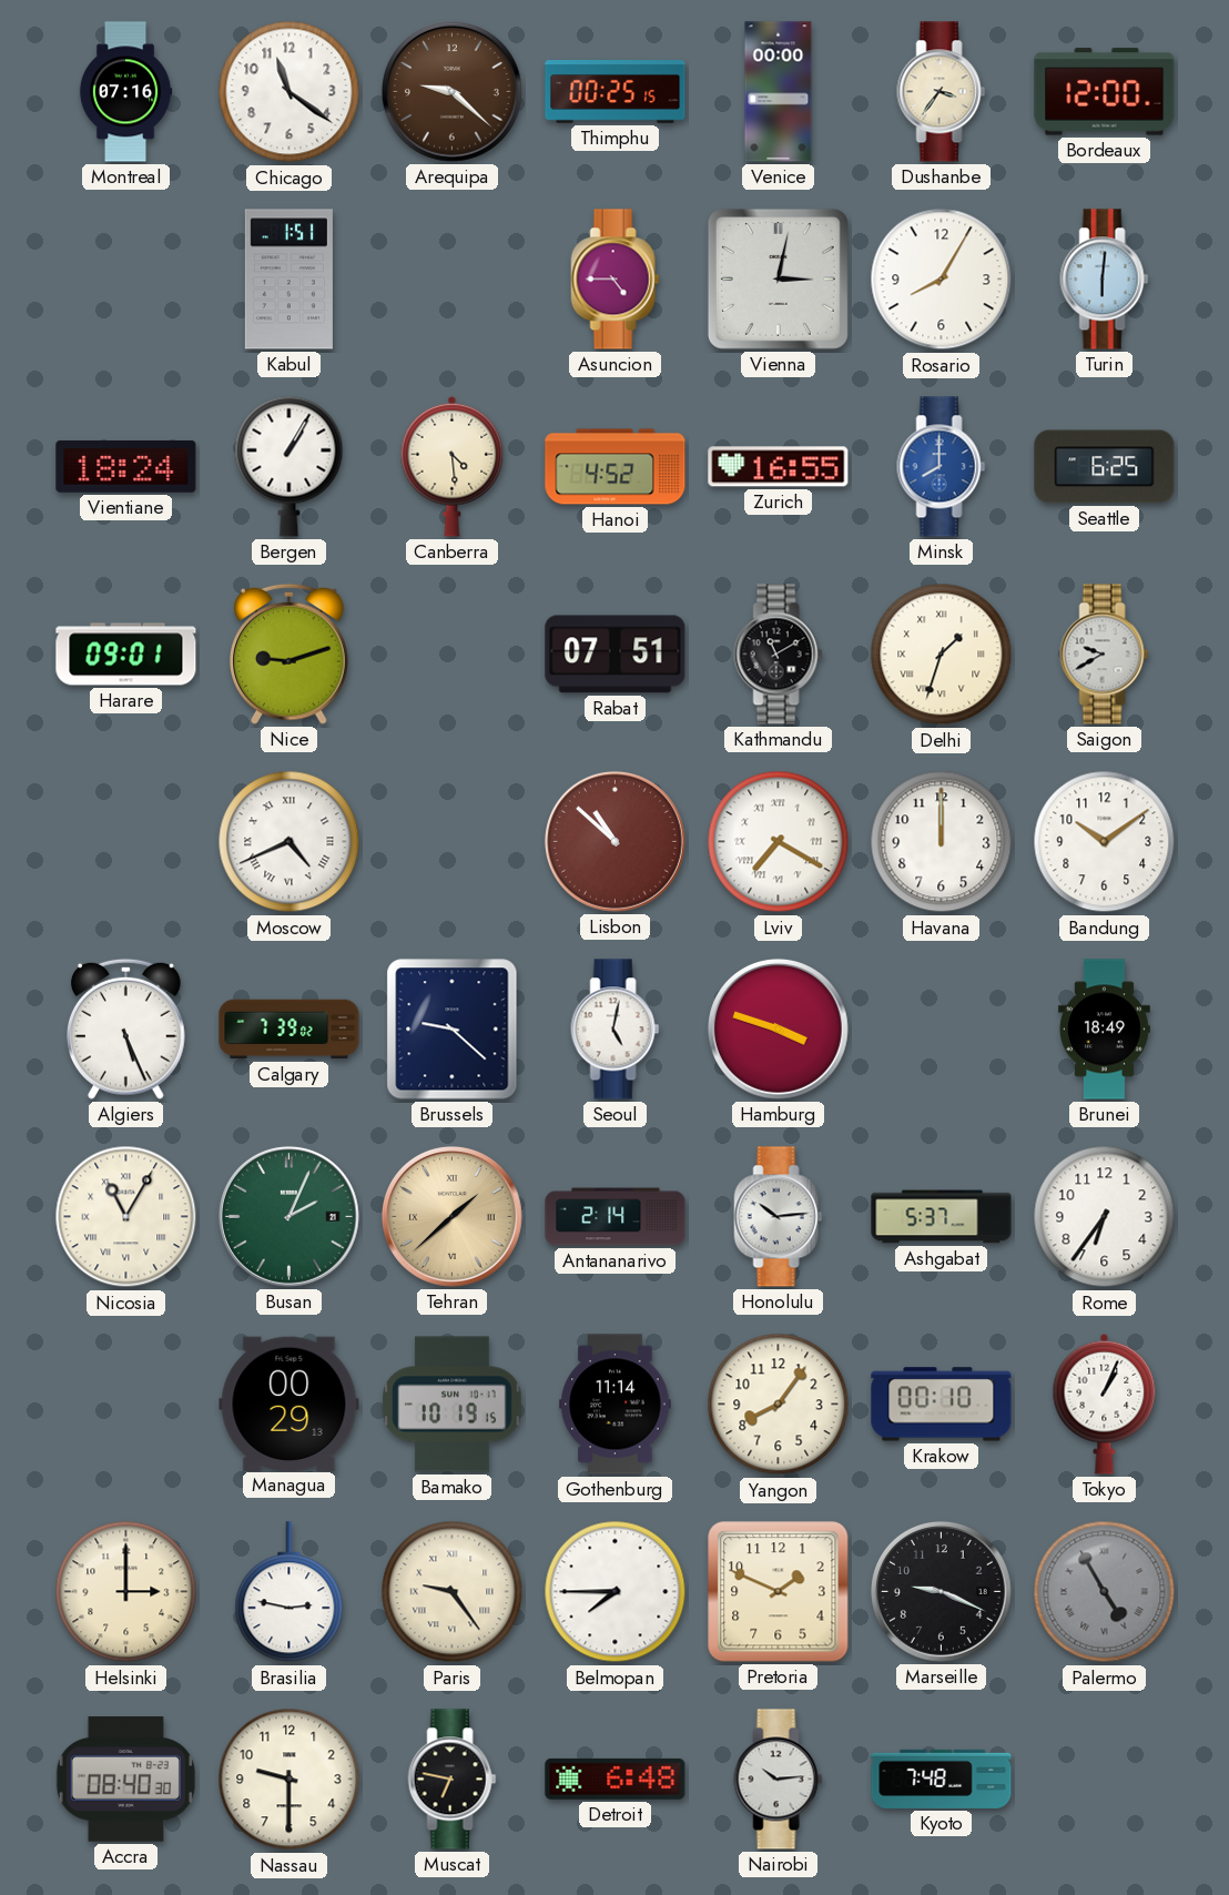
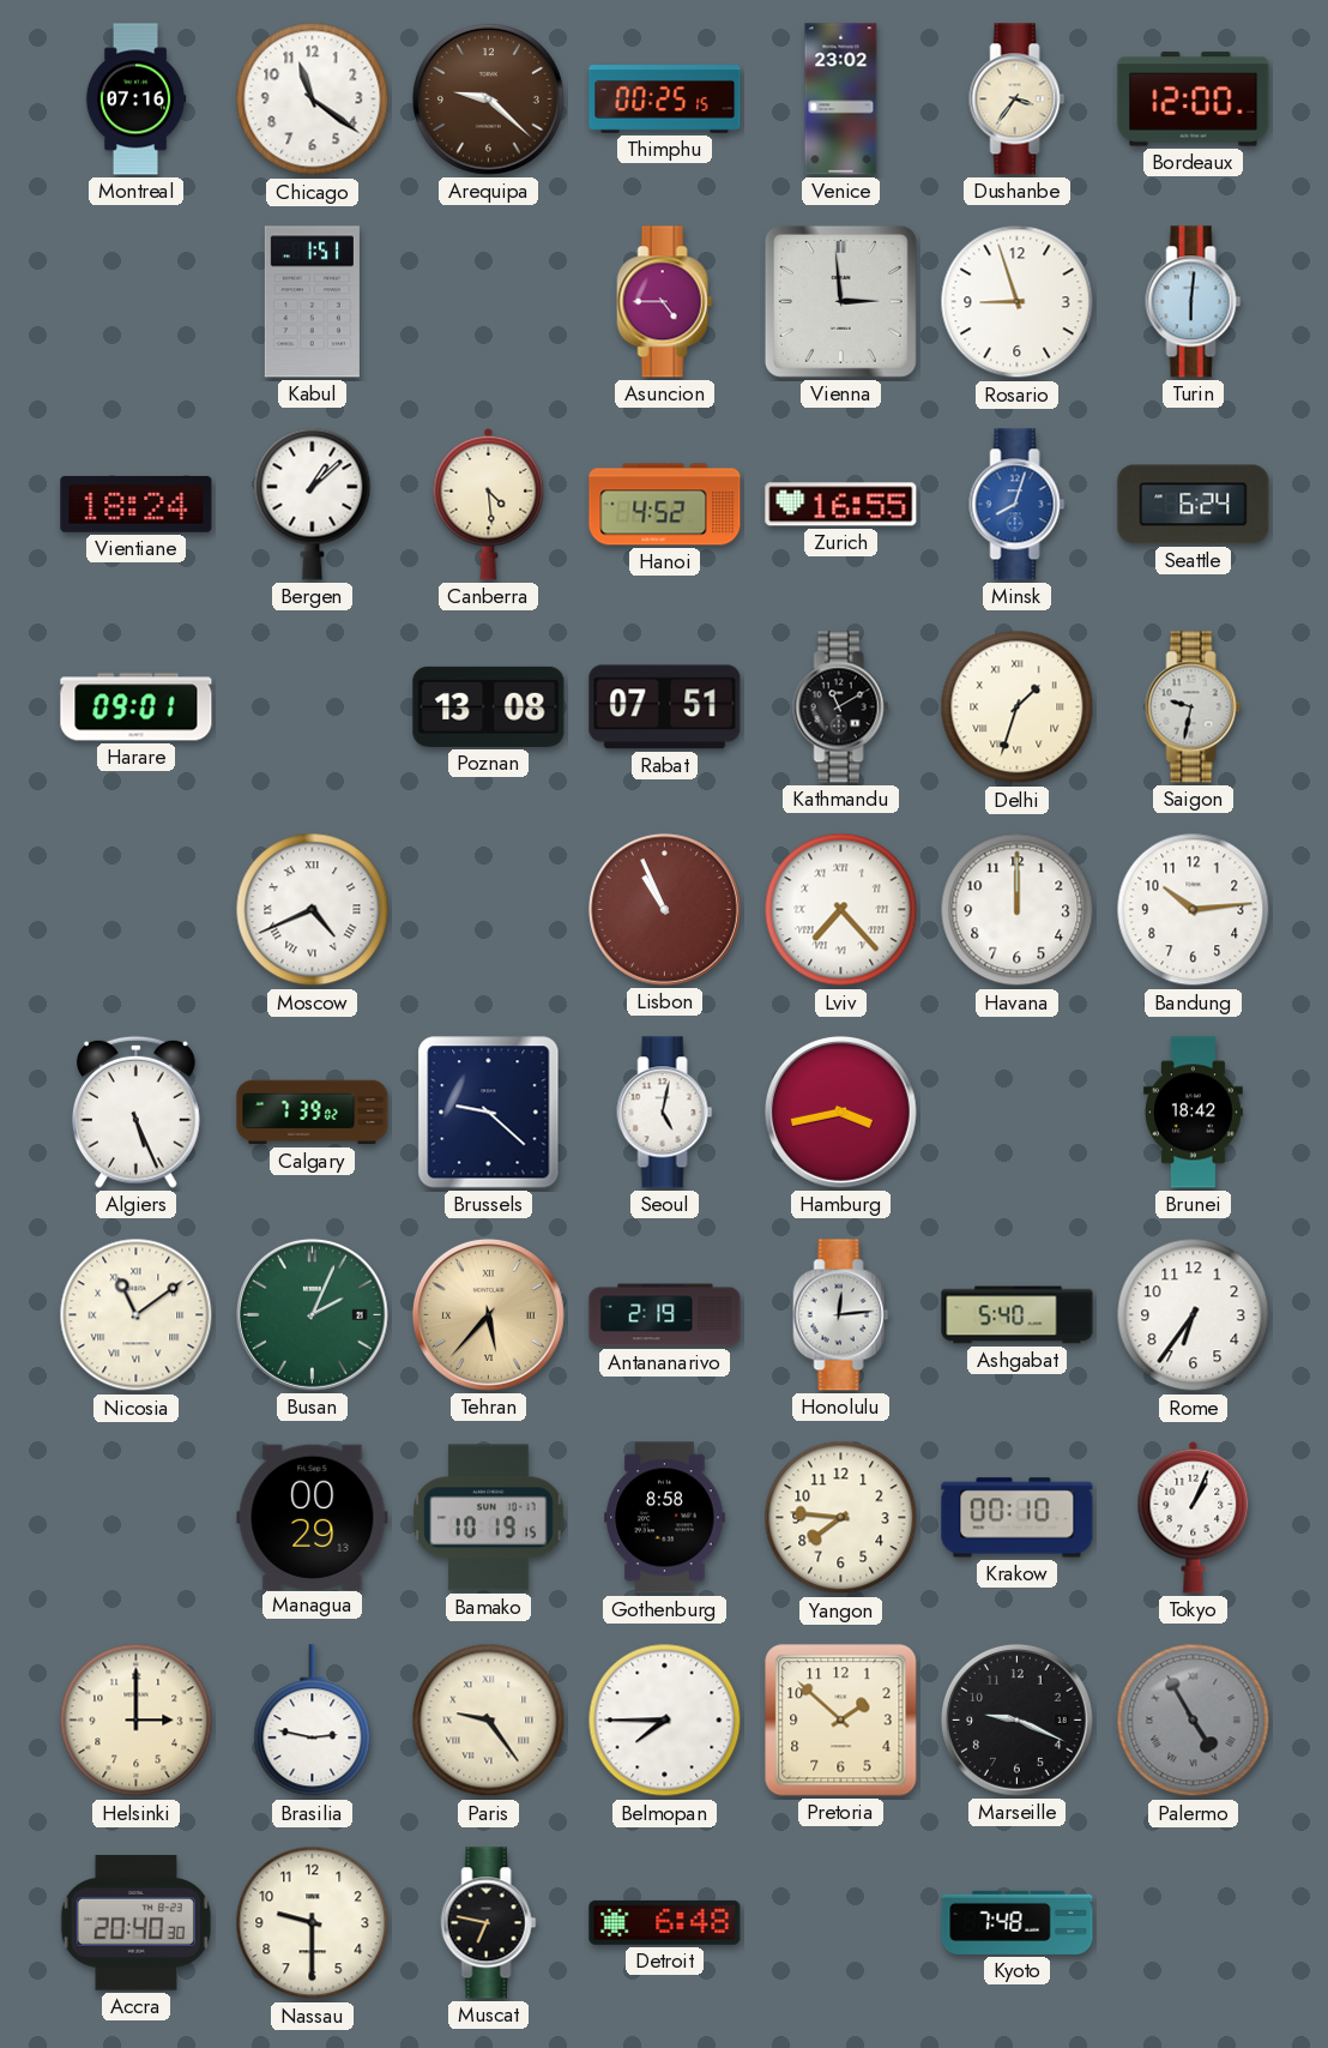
Venice: 00:00 -> 23:02
Vienna: 3:02 -> 2:59
Rosario: 8:05 -> 8:57
Bergen: 1:05 -> 1:08
Minsk: 8:00 -> 8:03
Seattle: 6:25 -> 6:24
Nice: 9:12 -> none
Poznan: none -> 13:08
Saigon: 9:40 -> 9:32
Lisbon: 10:52 -> 10:56
Lviv: 7:20 -> 7:23
Bandung: 10:09 -> 10:14
Hamburg: 3:48 -> 3:43
Brunei: 18:49 -> 18:42
Nicosia: 11:05 -> 11:09
Tehran: 1:38 -> 5:37
Antananarivo: 2:14 -> 2:19
Honolulu: 10:14 -> 12:14
Ashgabat: 5:37 -> 5:40
Gothenburg: 11:14 -> 8:58
Yangon: 8:06 -> 7:46
Pretoria: 1:49 -> 1:52
Accra: 08:40 -> 20:40
Nairobi: 10:14 -> none
